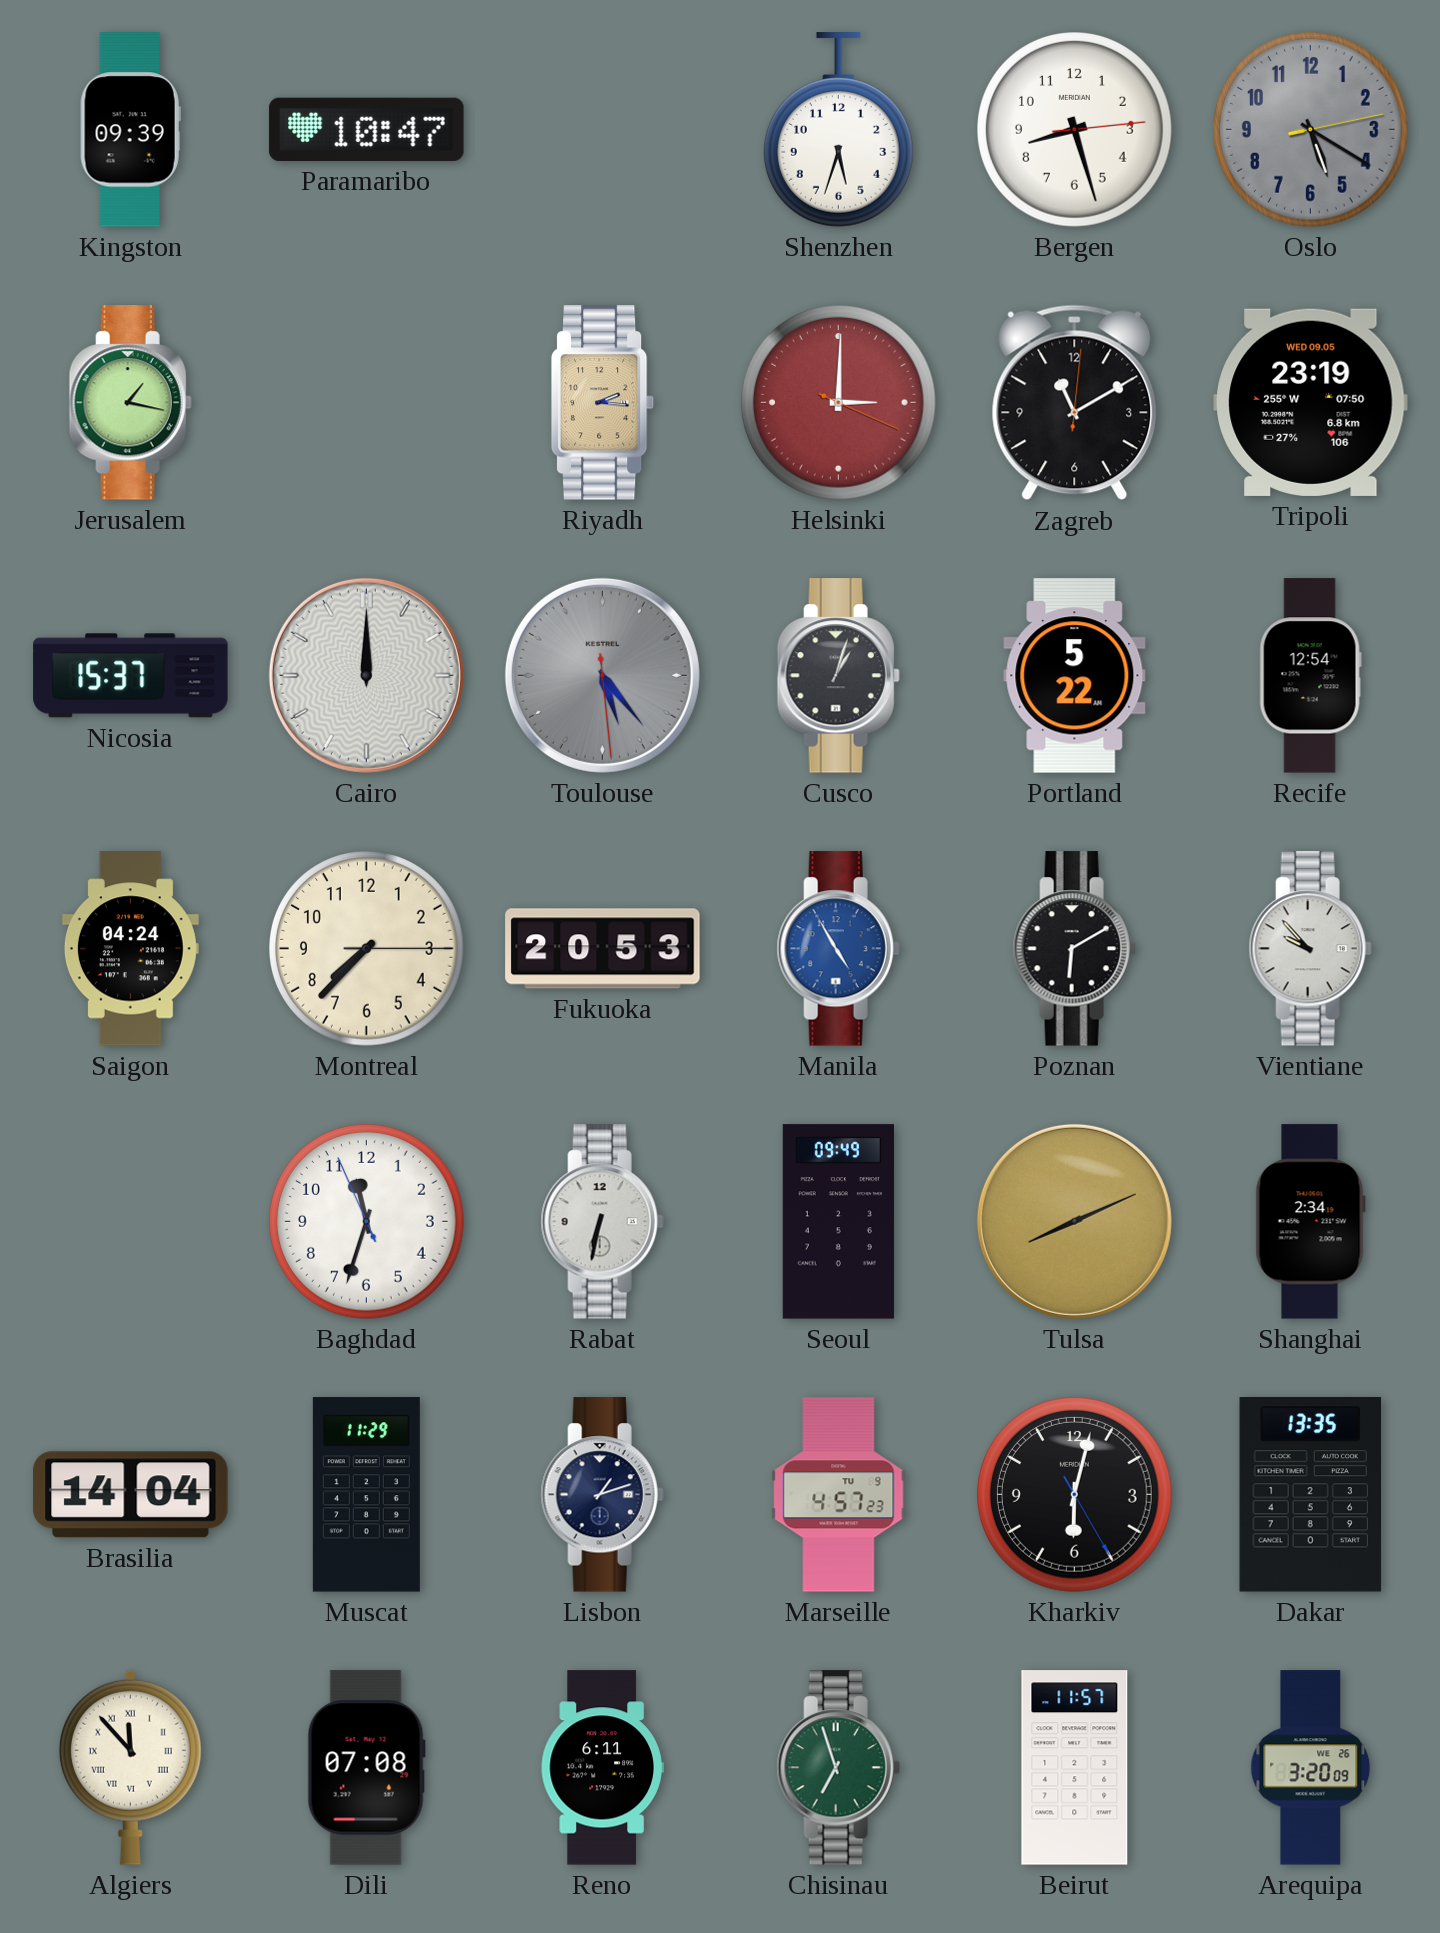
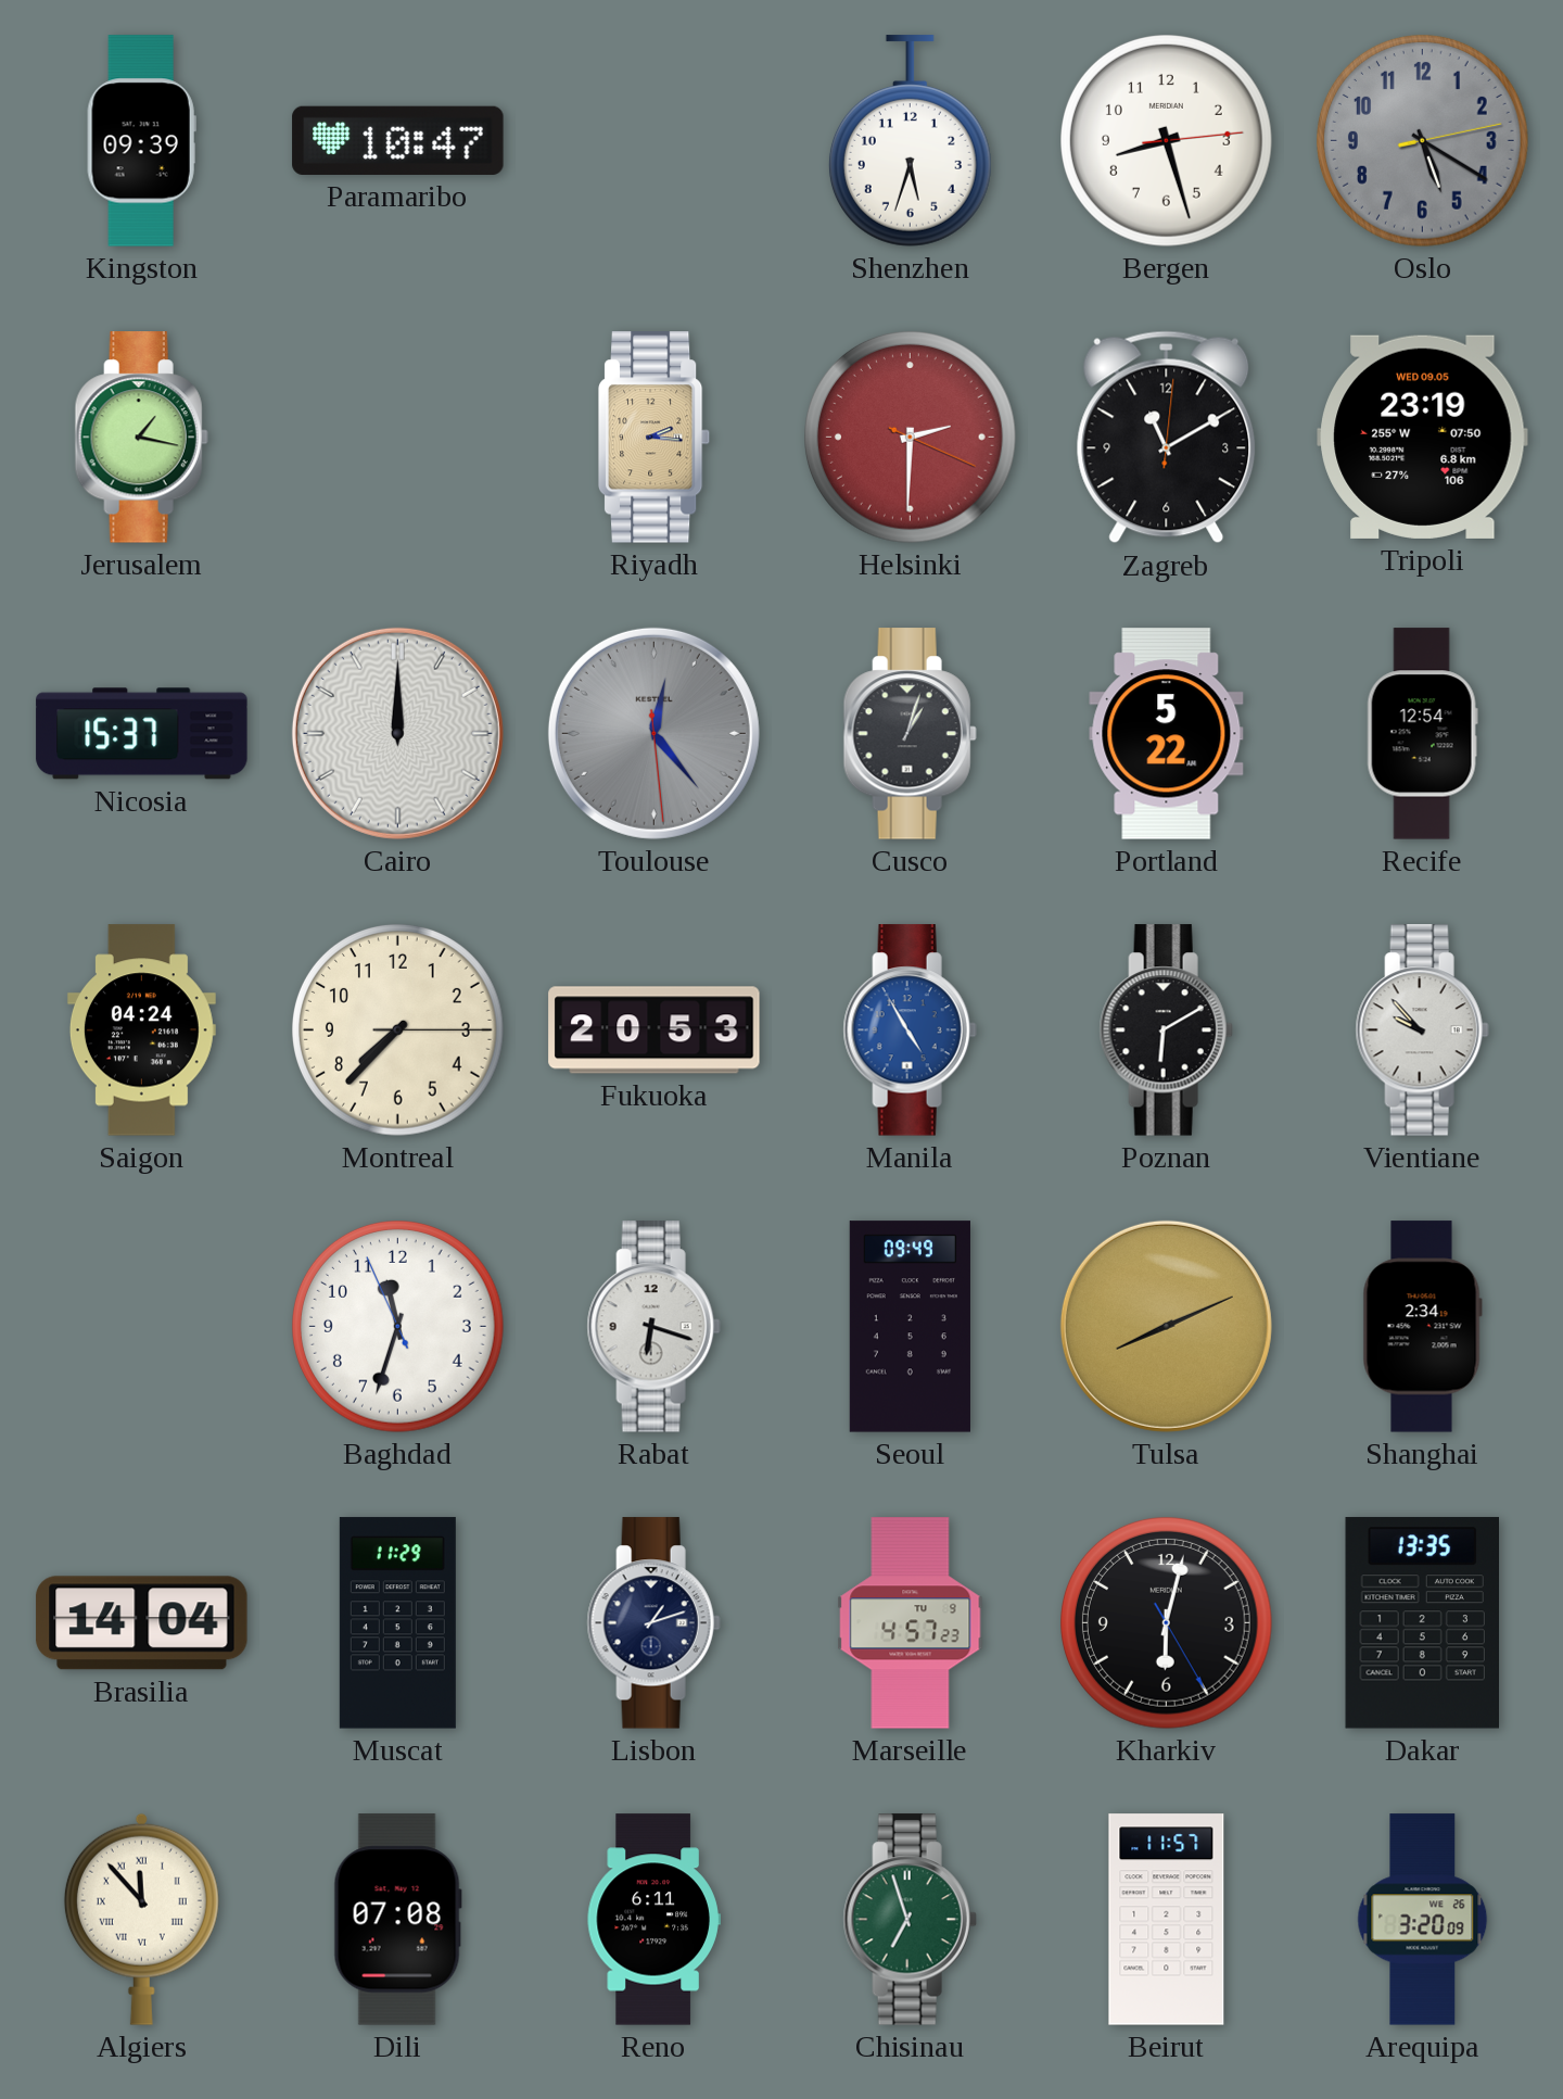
Helsinki: 3:00 -> 2:30
Toulouse: 5:23 -> 12:23
Rabat: 6:32 -> 6:18
